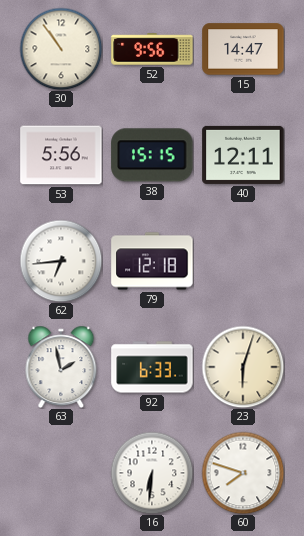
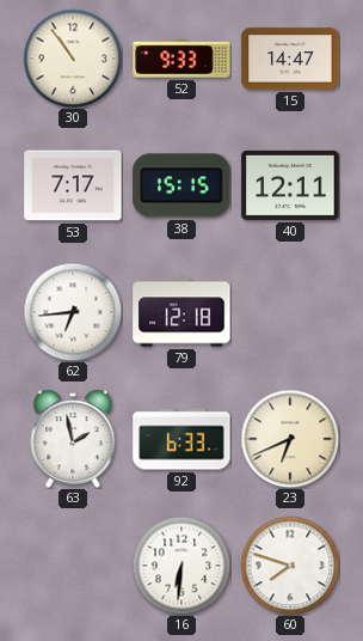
52: 9:56 -> 9:33
53: 5:56 -> 7:17
23: 6:03 -> 6:41
